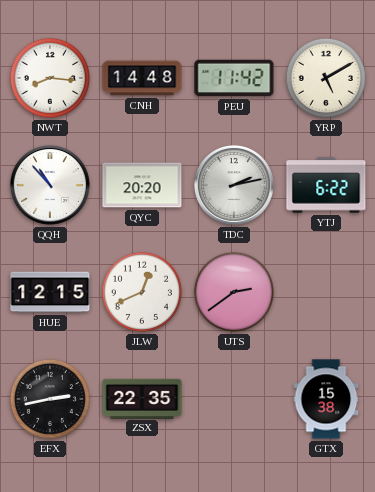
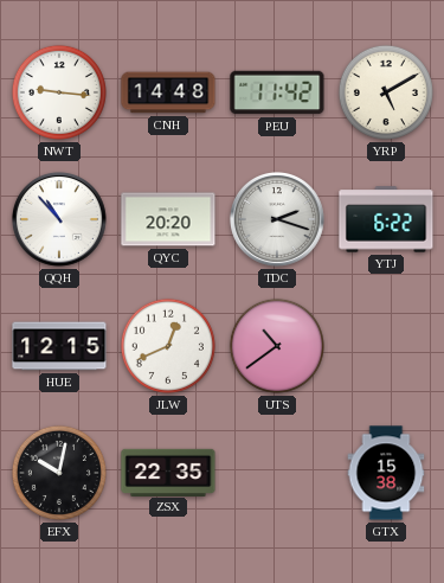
NWT: 8:16 -> 9:16
TDC: 2:13 -> 2:18
UTS: 2:39 -> 10:39
EFX: 2:43 -> 10:02
